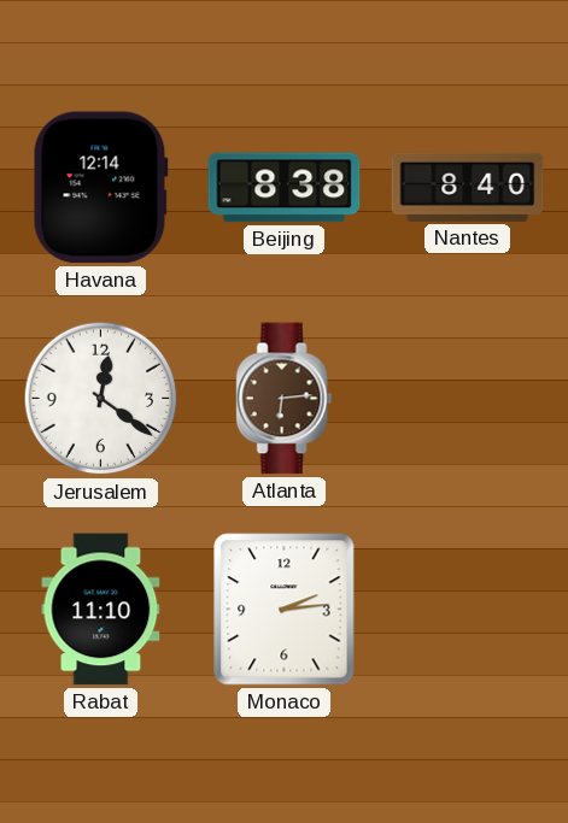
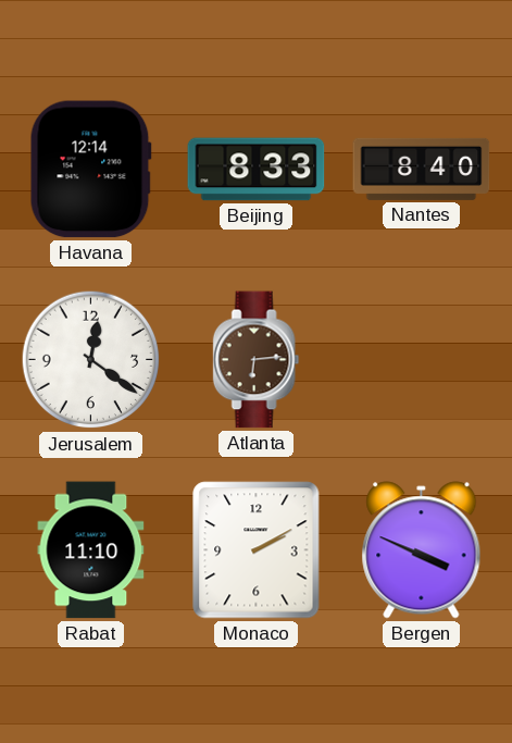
Beijing: 8:38 -> 8:33
Monaco: 2:14 -> 2:10
Bergen: none -> 3:49
